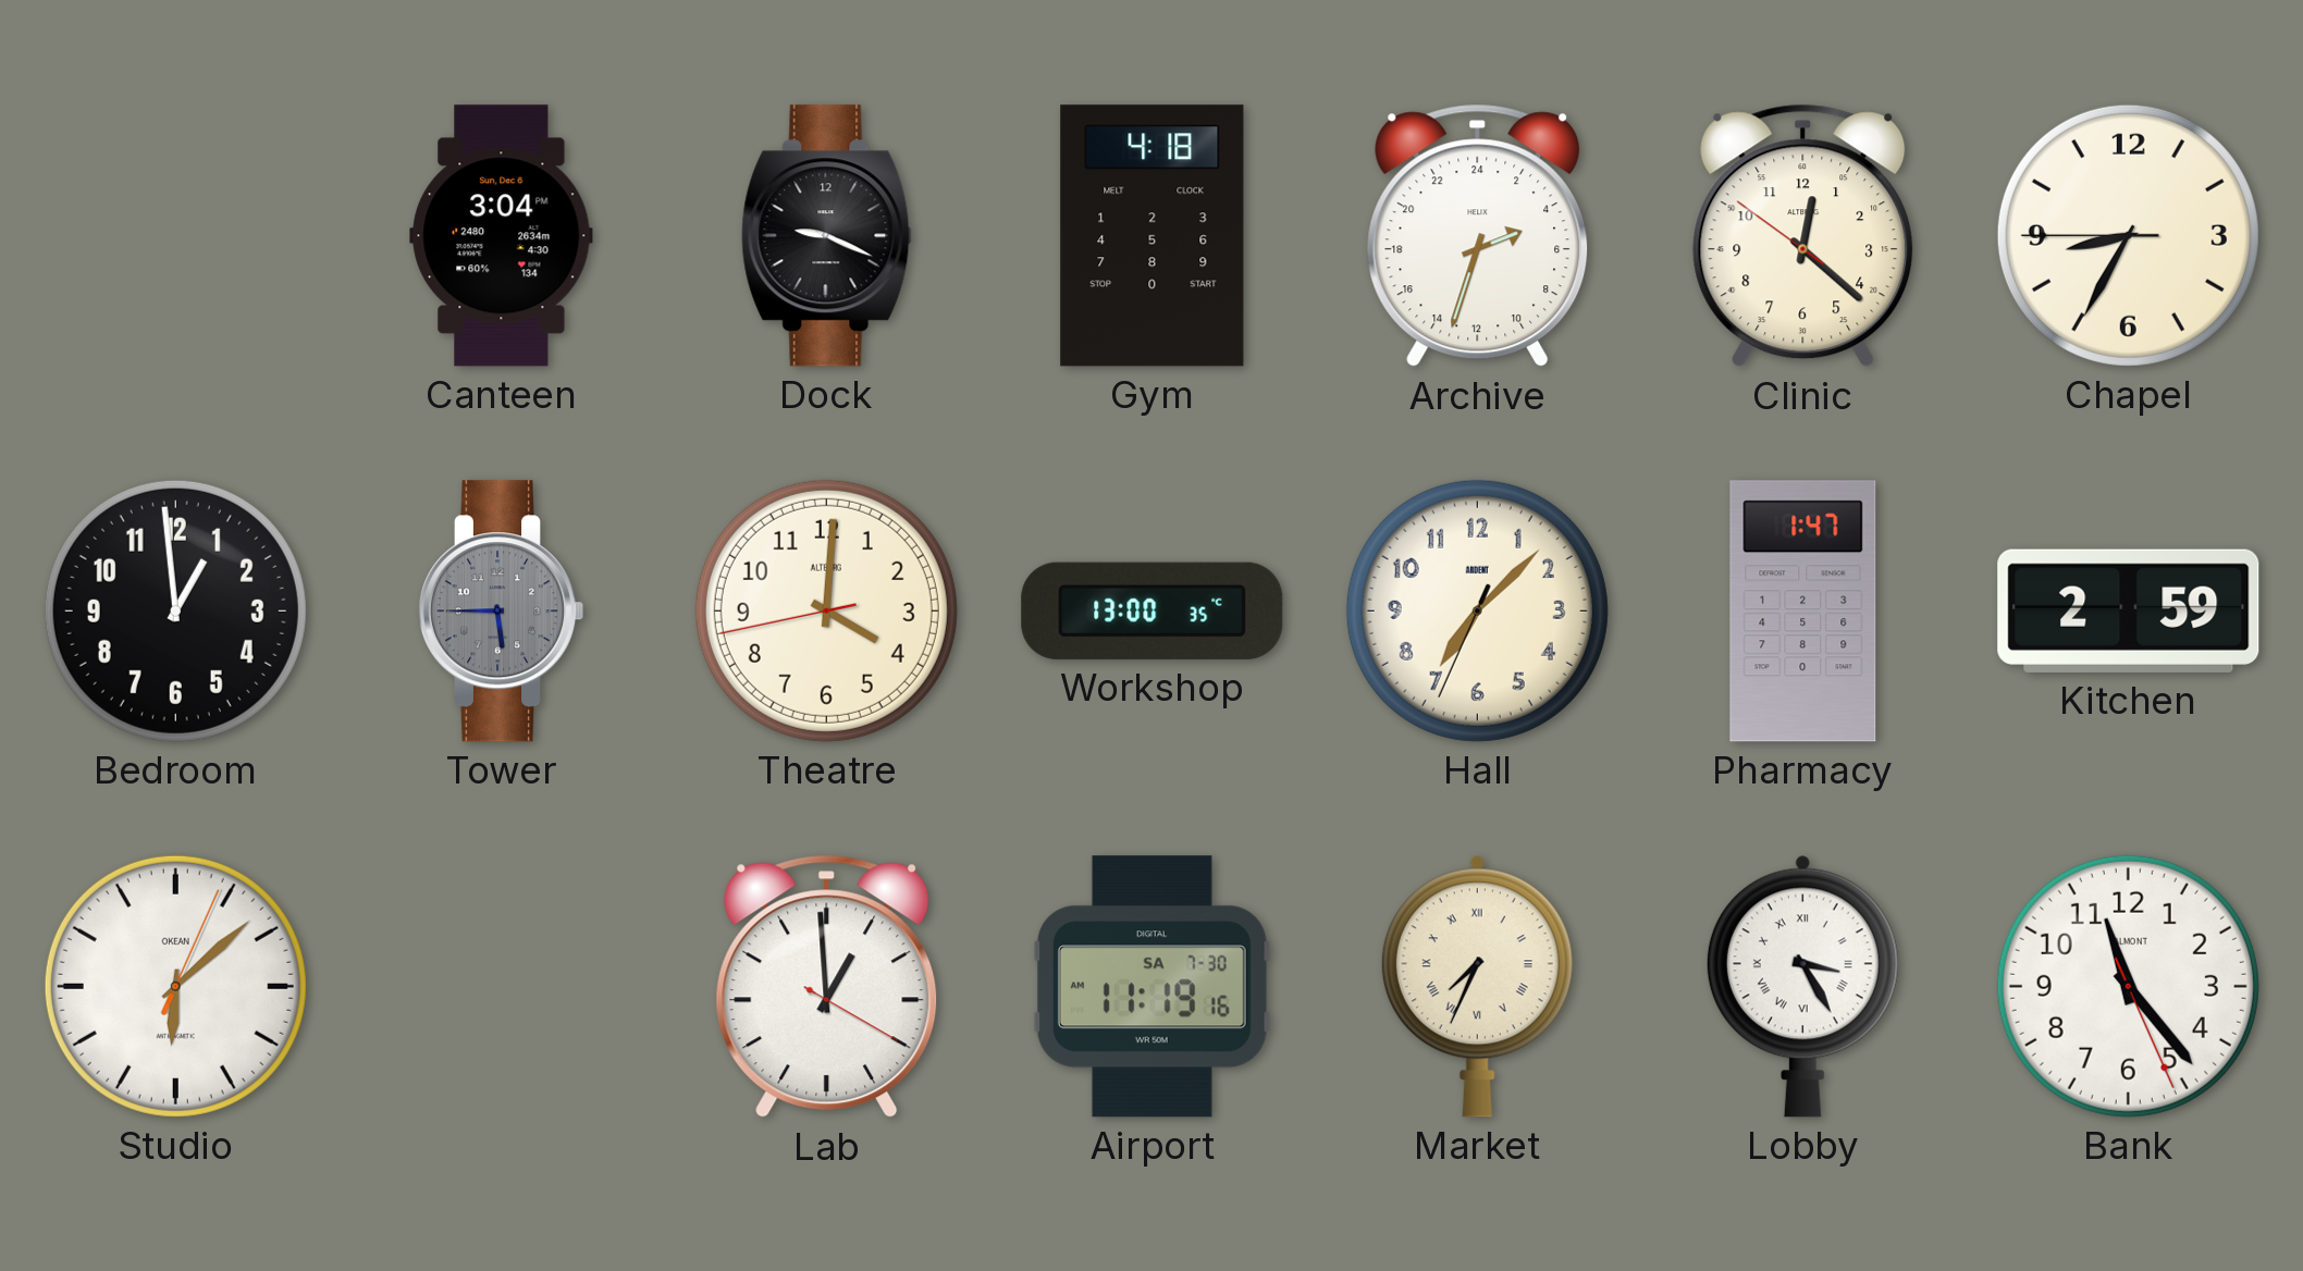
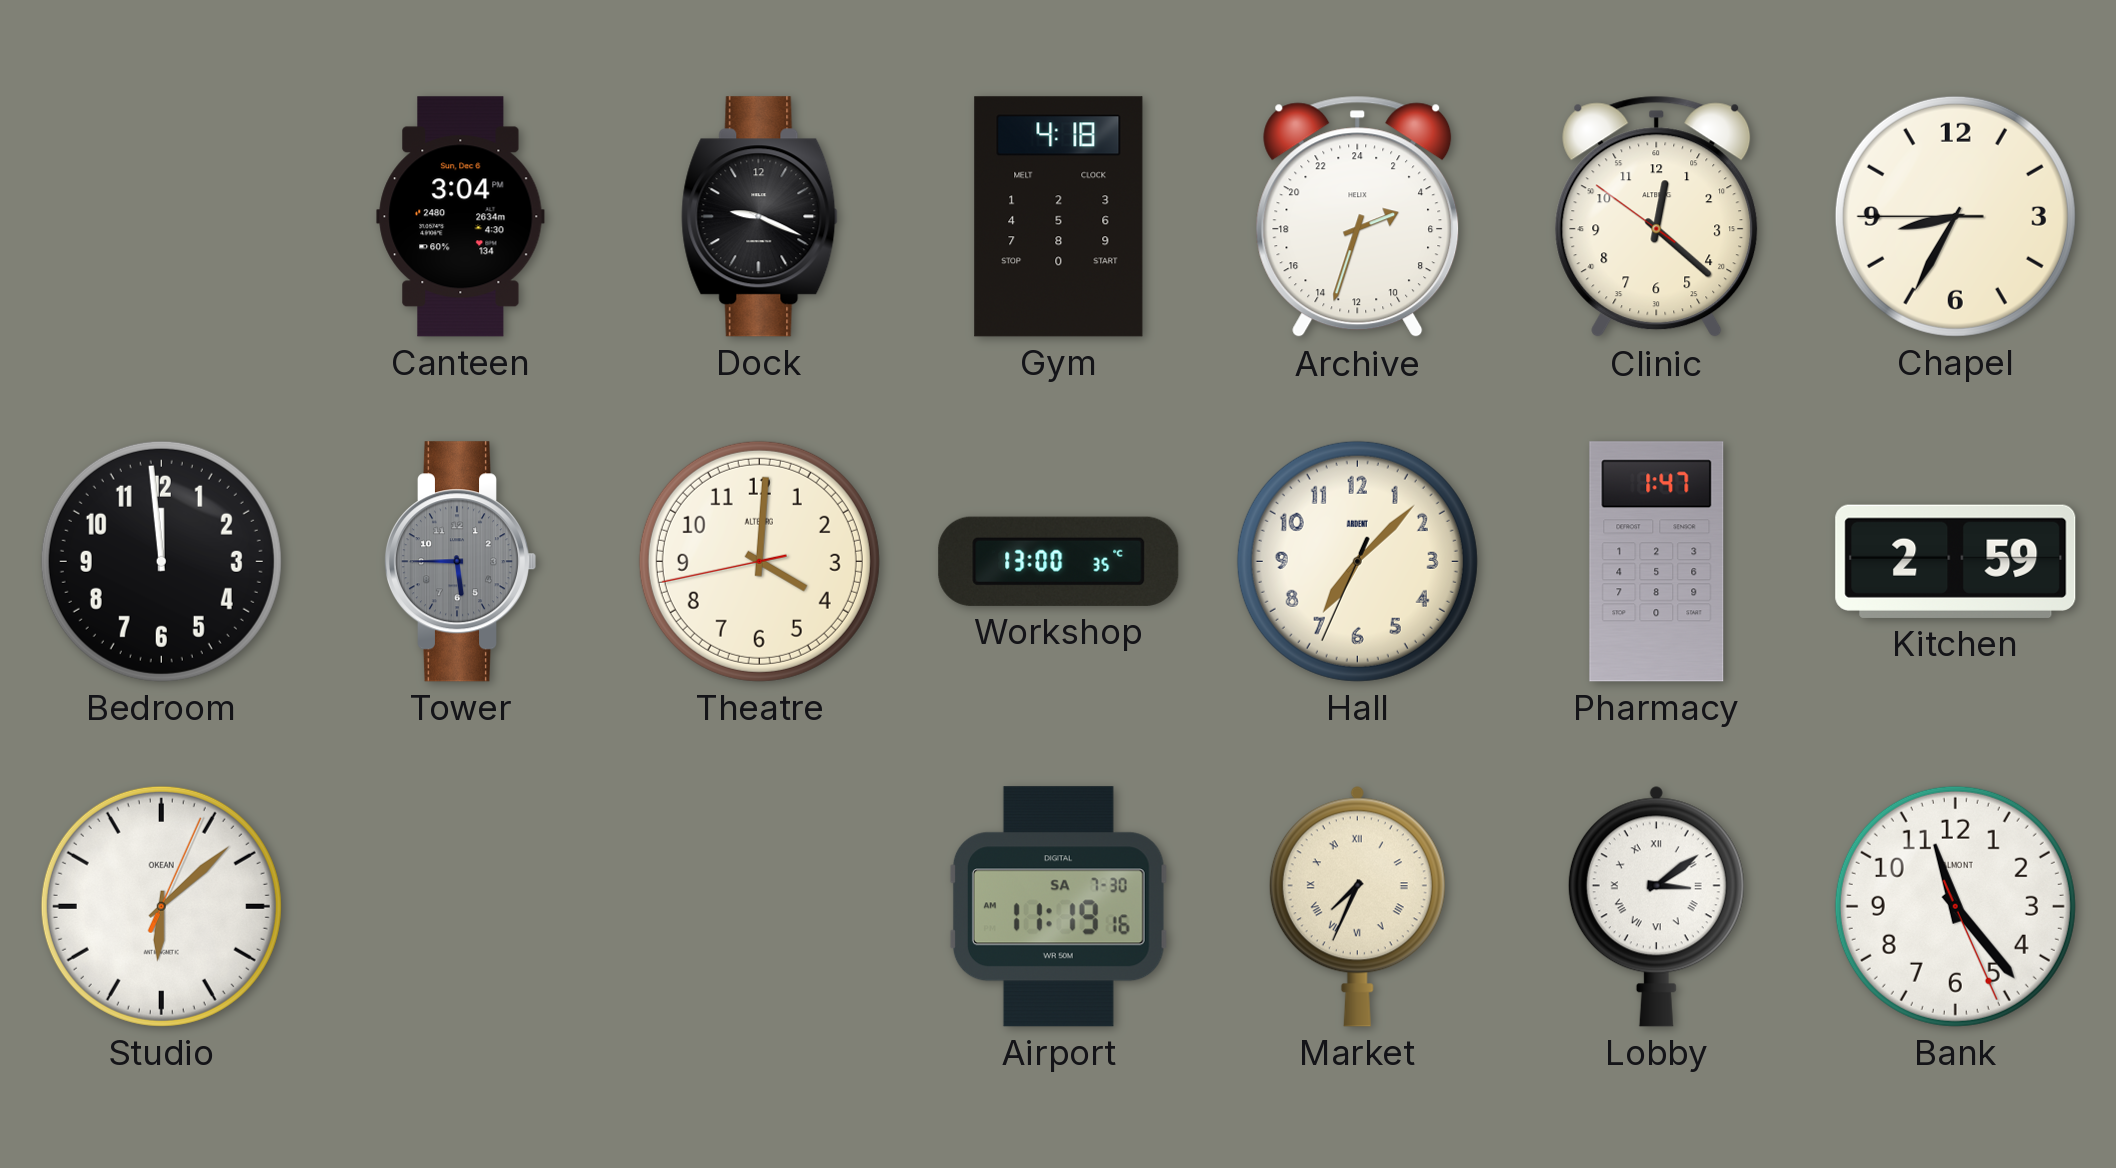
Bedroom: 12:59 -> 11:59
Lab: 12:59 -> none
Lobby: 3:25 -> 3:09
